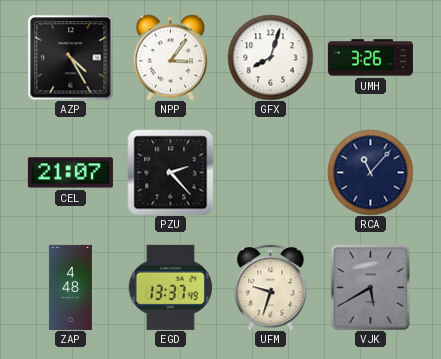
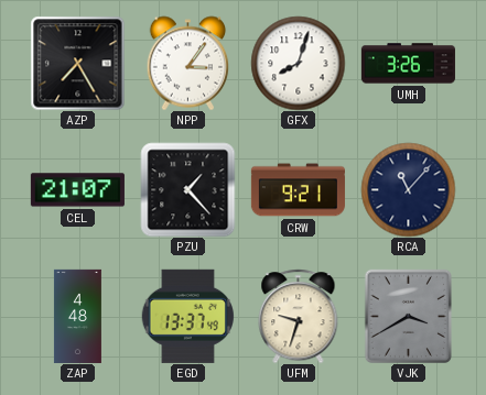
AZP: 4:25 -> 7:25
PZU: 2:23 -> 1:23
CRW: none -> 9:21
VJK: 5:40 -> 3:40
